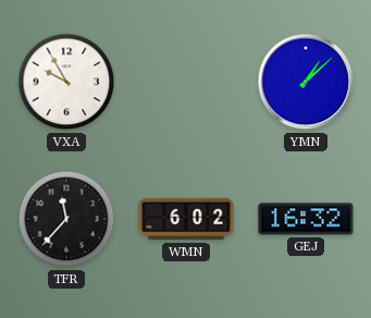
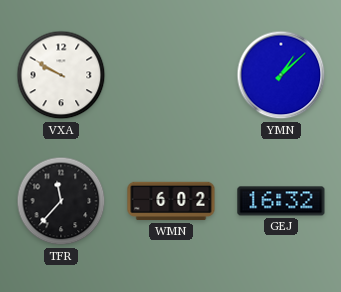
VXA: 9:55 -> 9:50
